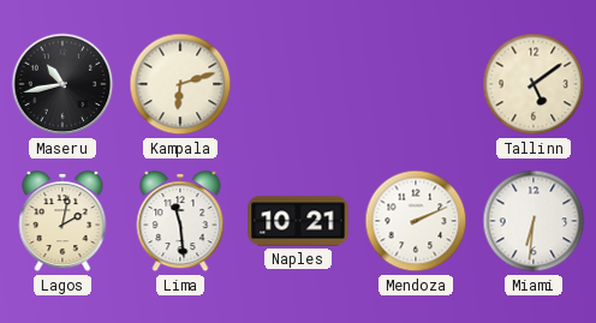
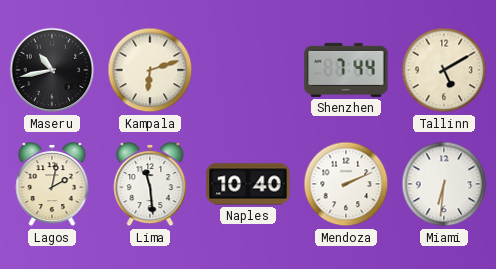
Shenzhen: none -> 7:44
Tallinn: 5:09 -> 5:10
Naples: 10:21 -> 10:40
